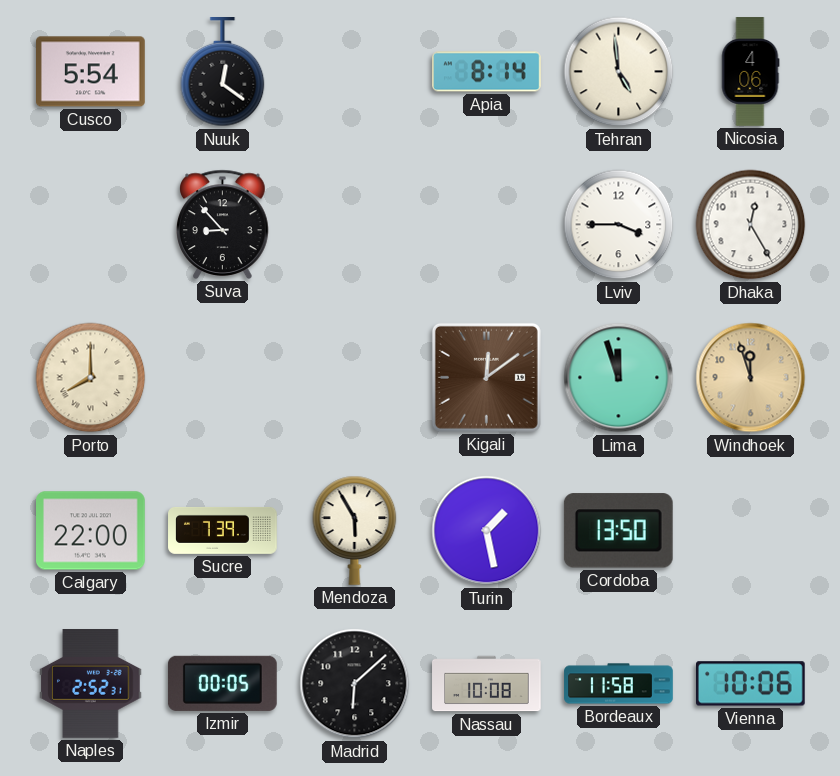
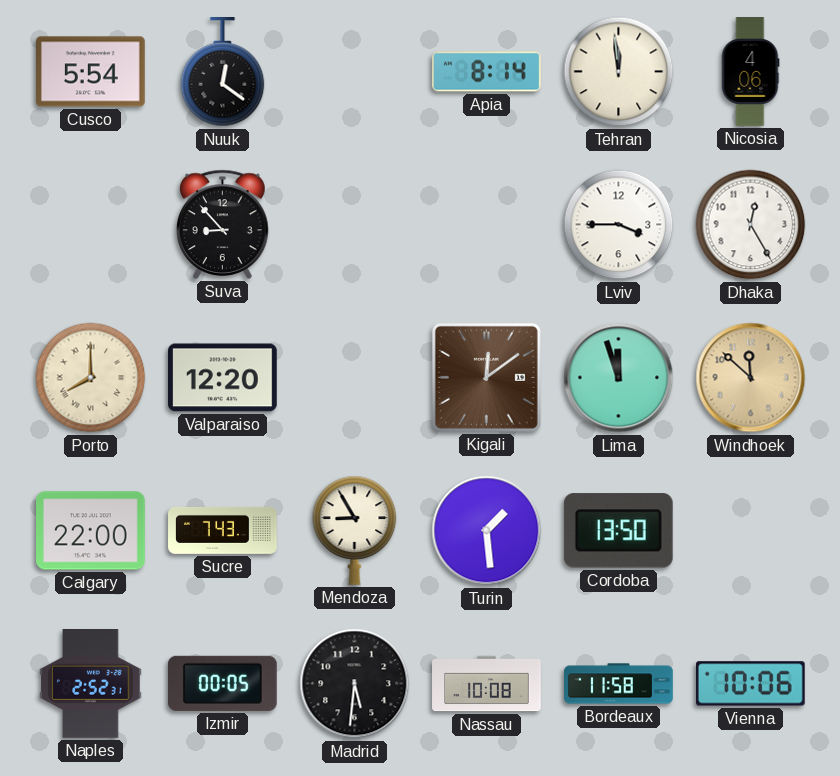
Tehran: 4:59 -> 11:59
Valparaiso: none -> 12:20
Windhoek: 11:57 -> 11:52
Sucre: 7:39 -> 7:43
Mendoza: 5:55 -> 8:55
Turin: 1:28 -> 1:29
Madrid: 6:08 -> 5:31
